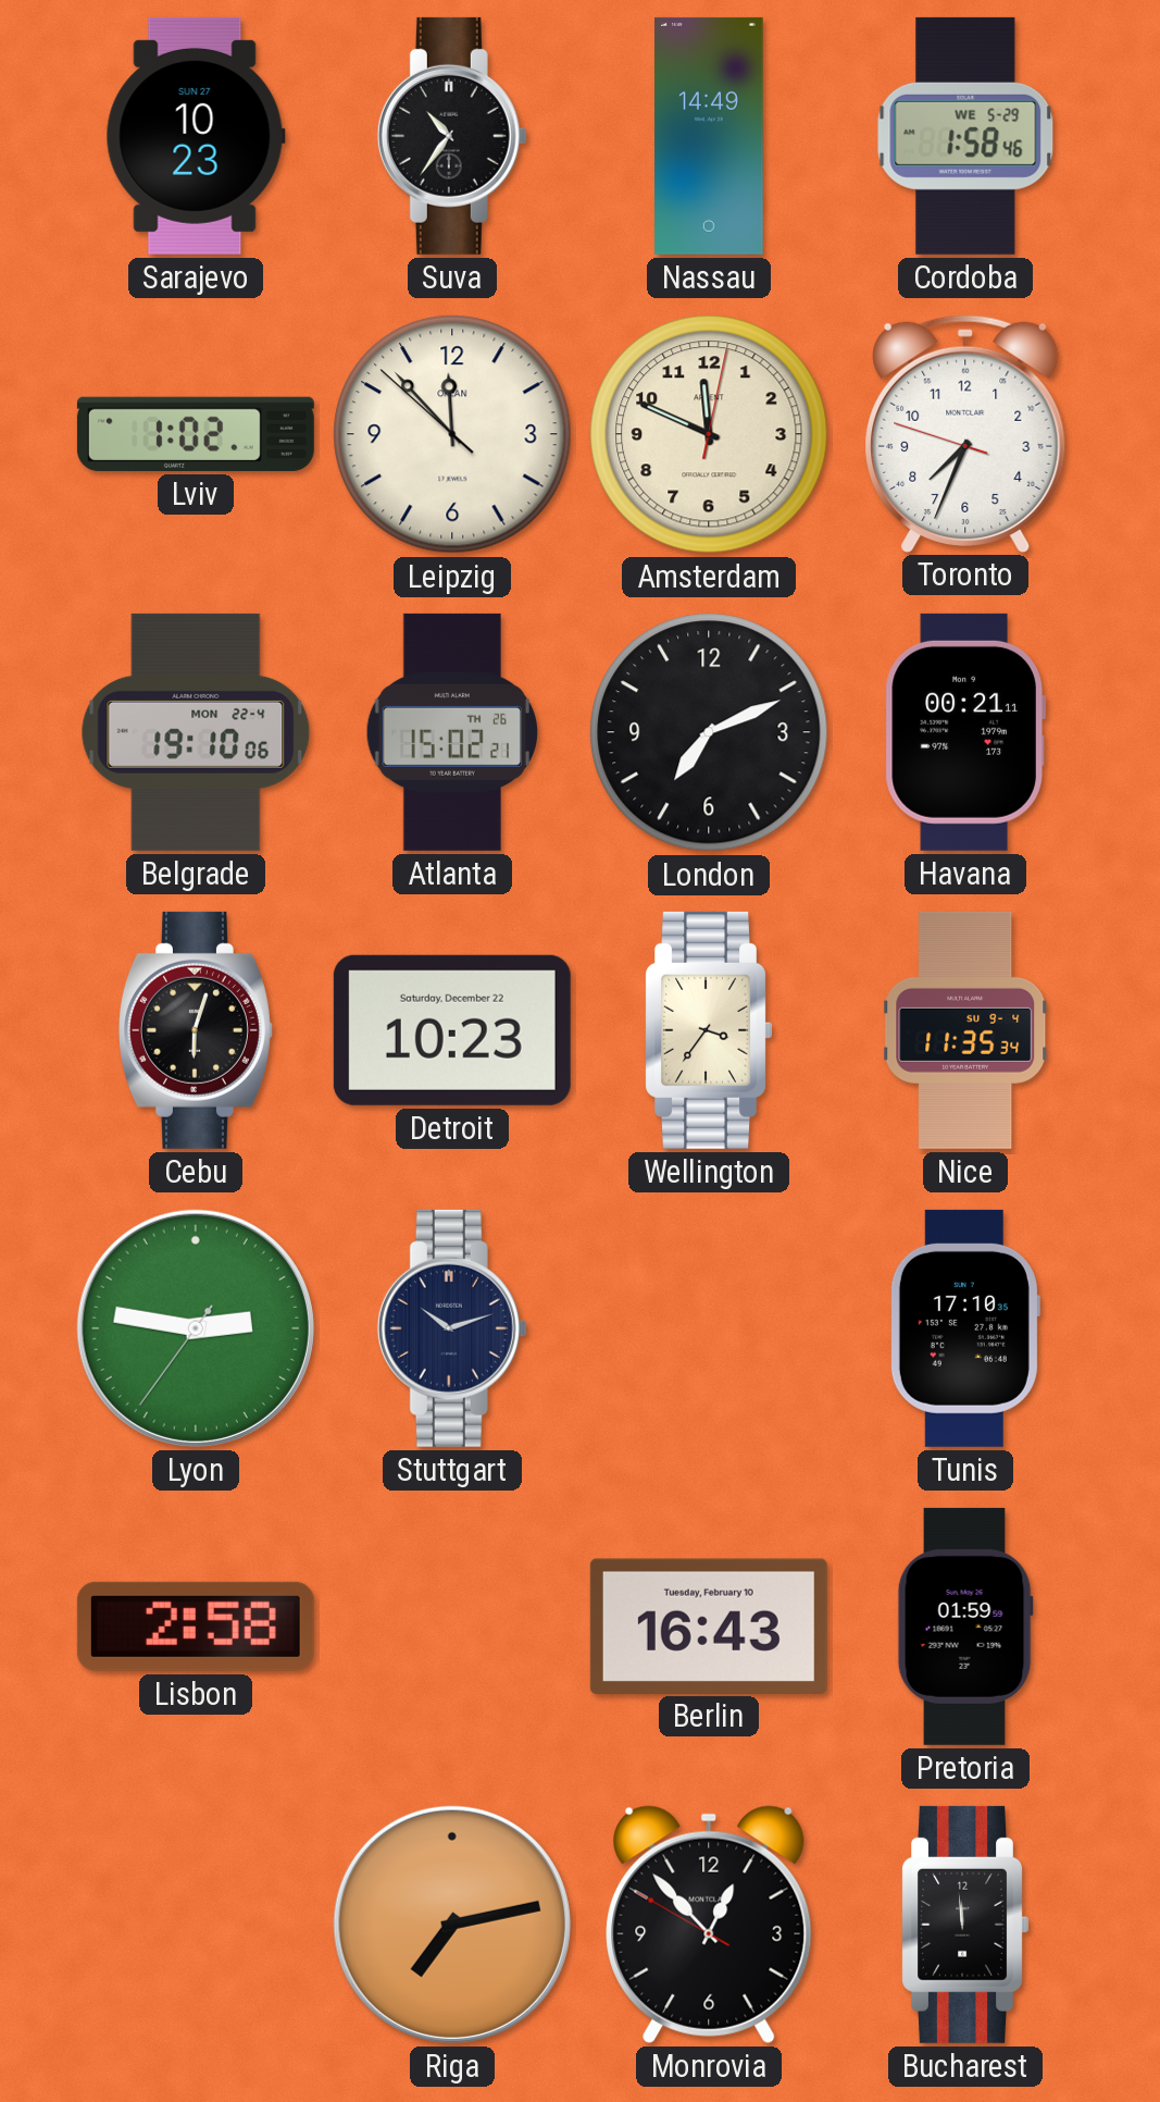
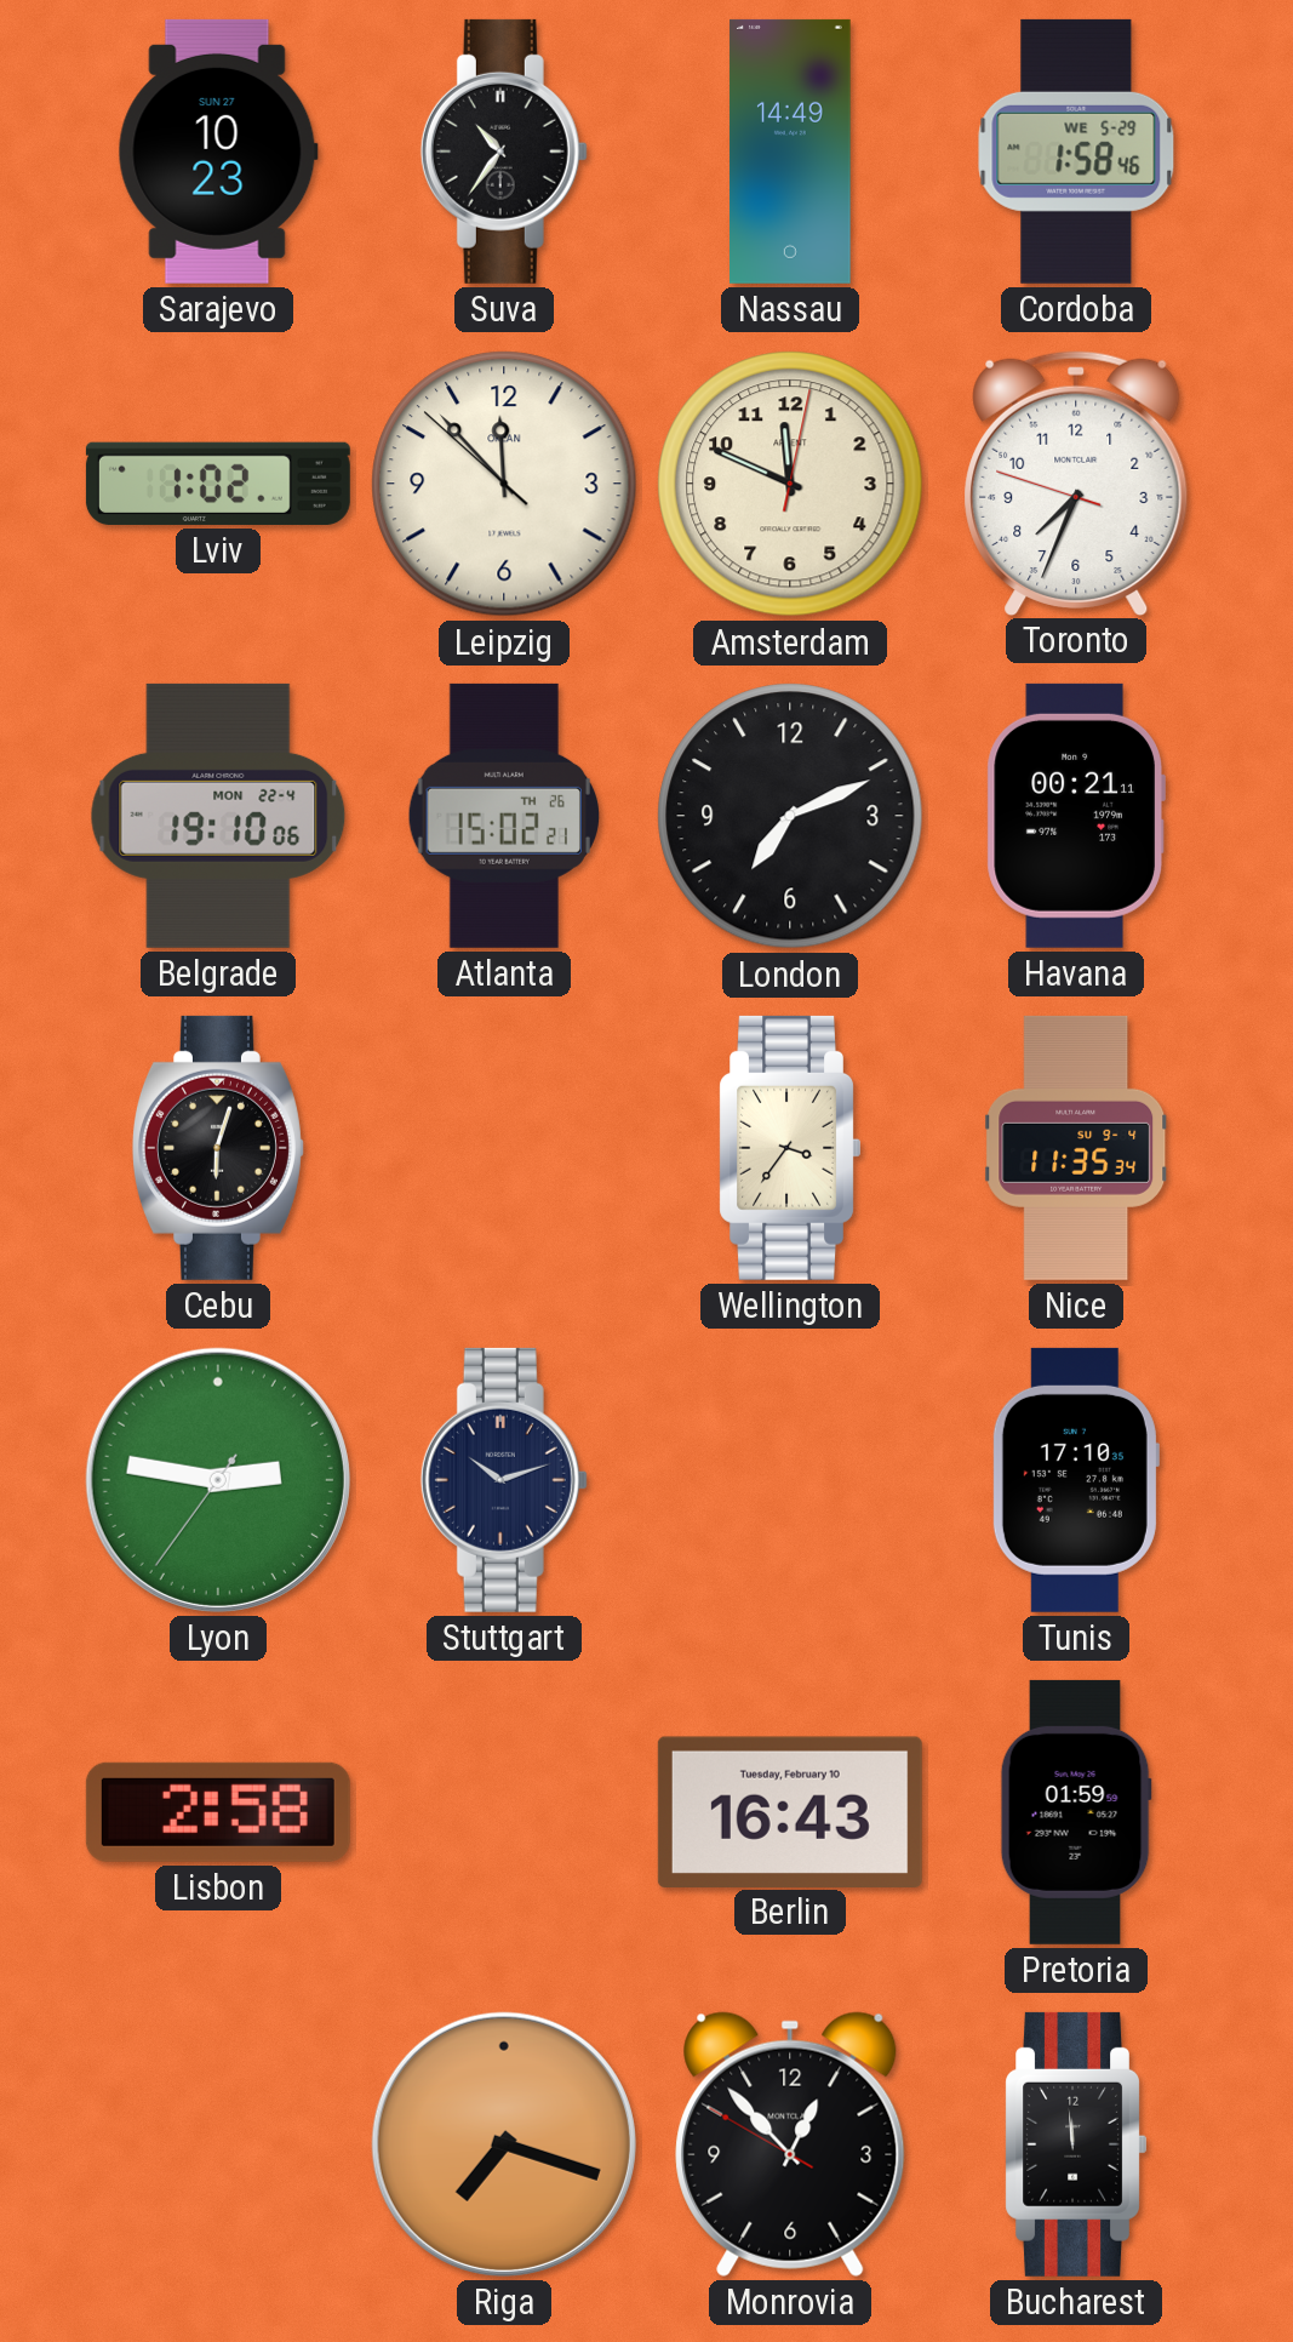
Detroit: 10:23 -> none
Riga: 7:13 -> 7:18
